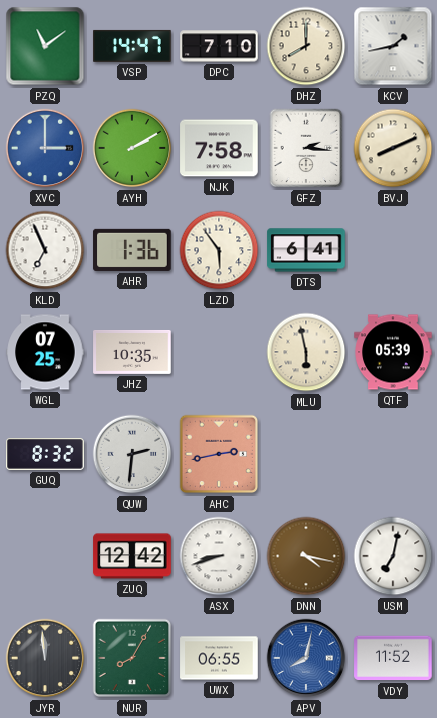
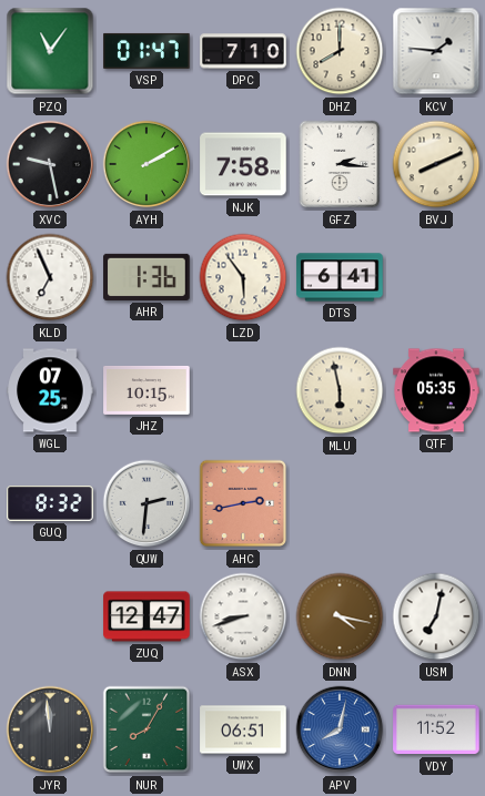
PZQ: 11:09 -> 11:06
VSP: 14:47 -> 01:47
KCV: 1:43 -> 1:46
XVC: 3:00 -> 9:28
XVC dial: blue -> black
JHZ: 10:35 -> 10:15
QTF: 05:39 -> 05:35
ZUQ: 12:42 -> 12:47
UWX: 06:55 -> 06:51
